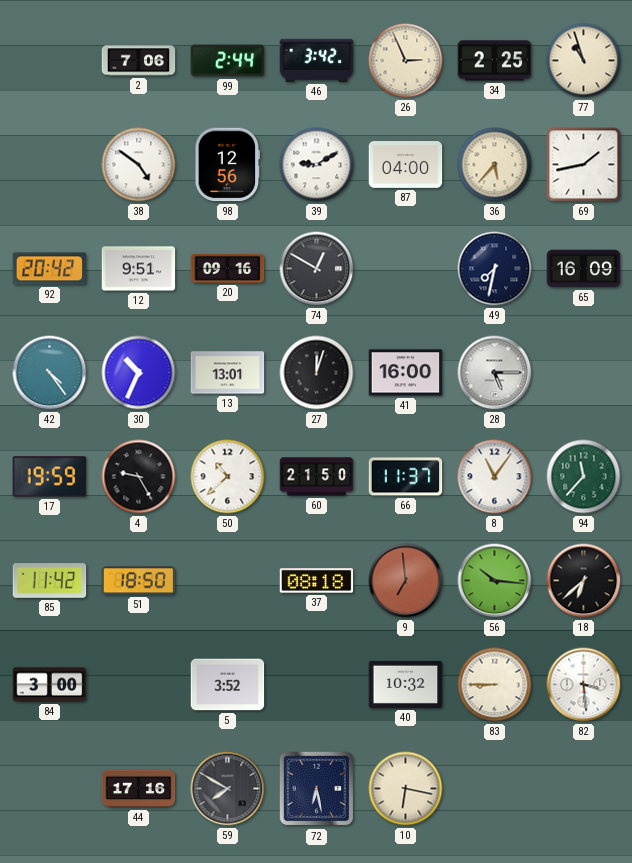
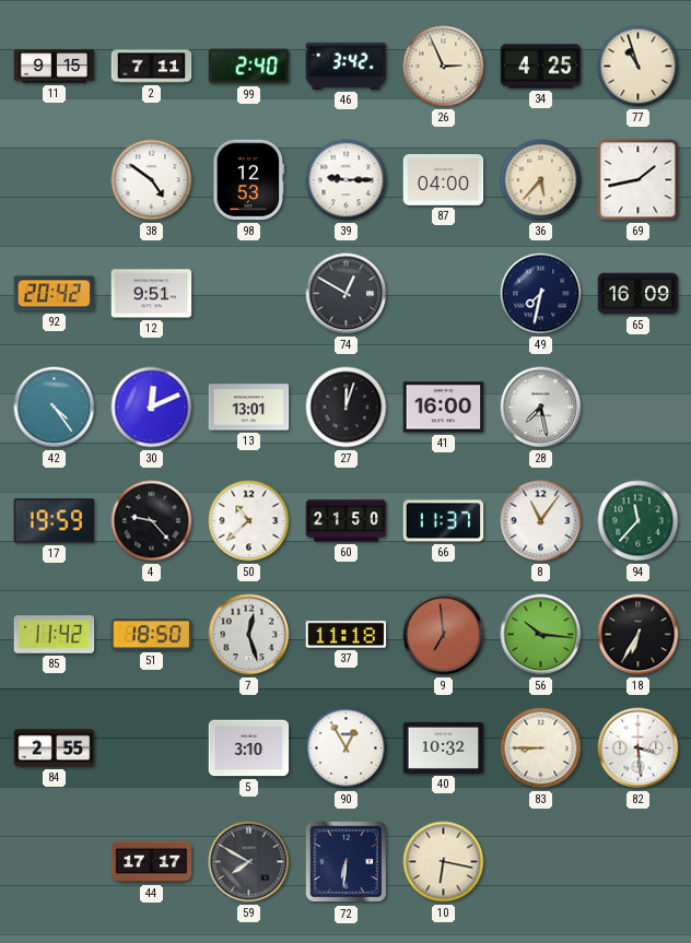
11: none -> 9:15
2: 7:06 -> 7:11
99: 2:44 -> 2:40
34: 2:25 -> 4:25
98: 12:56 -> 12:53
39: 9:10 -> 9:15
20: 09:16 -> none
30: 10:34 -> 12:11
28: 5:15 -> 7:28
4: 9:25 -> 9:23
7: none -> 12:27
37: 08:18 -> 11:18
18: 6:38 -> 6:35
84: 3:00 -> 2:55
5: 3:52 -> 3:10
90: none -> 12:55
44: 17:16 -> 17:17
72: 6:28 -> 6:31
